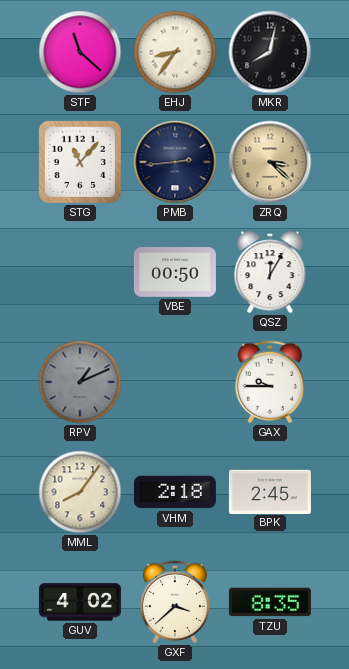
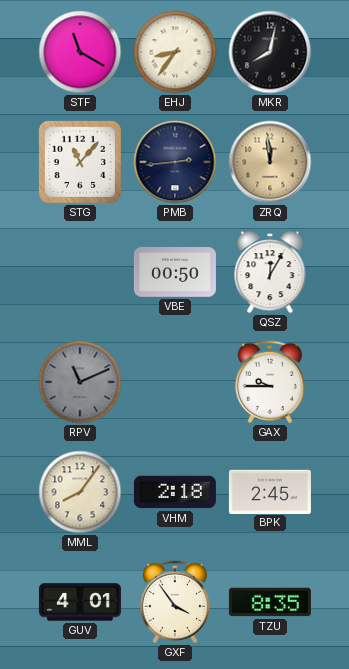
STF: 11:22 -> 11:20
ZRQ: 3:22 -> 11:59
RPV: 1:11 -> 11:11
GUV: 4:02 -> 4:01
GXF: 3:38 -> 3:54
